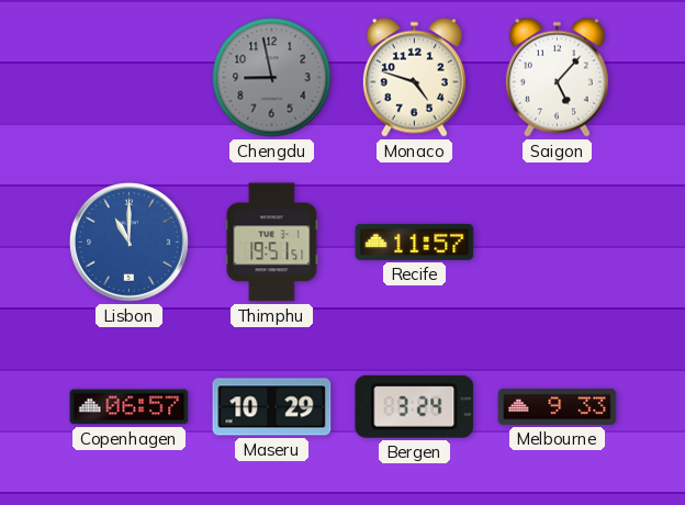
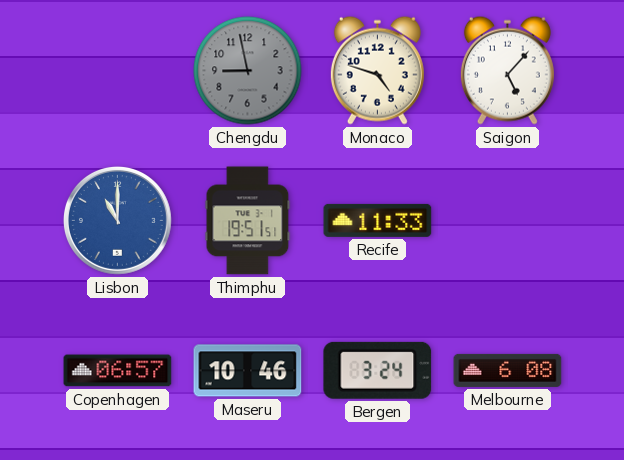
Recife: 11:57 -> 11:33
Maseru: 10:29 -> 10:46
Melbourne: 9:33 -> 6:08
